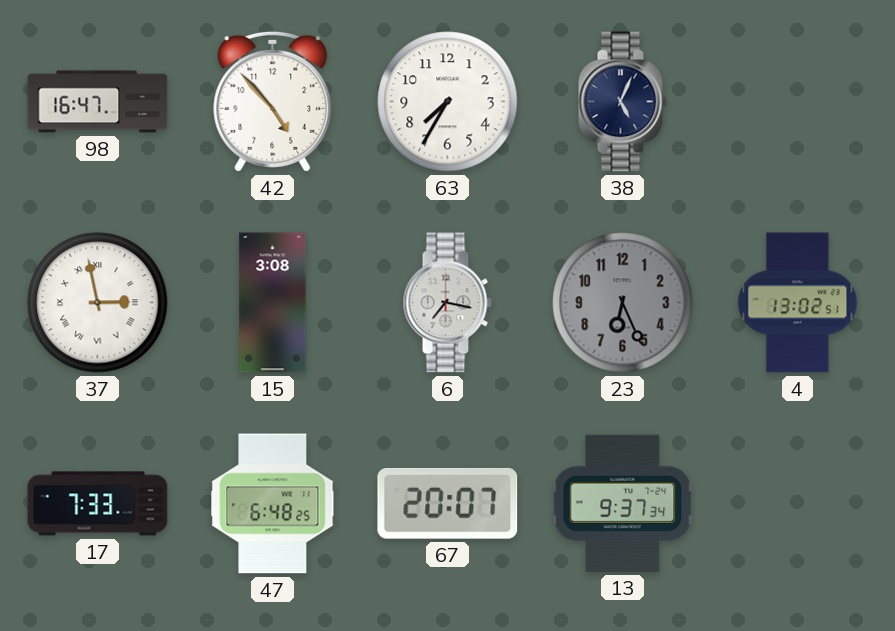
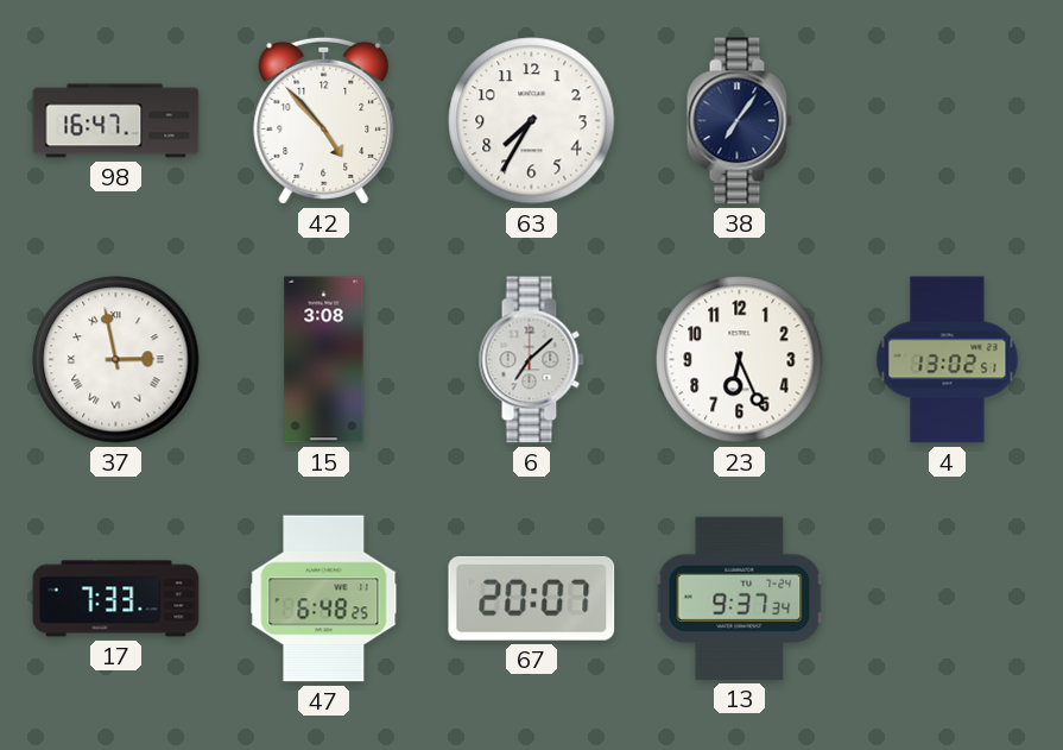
38: 5:04 -> 7:06
6: 7:17 -> 7:08
23 dial: grey -> white
